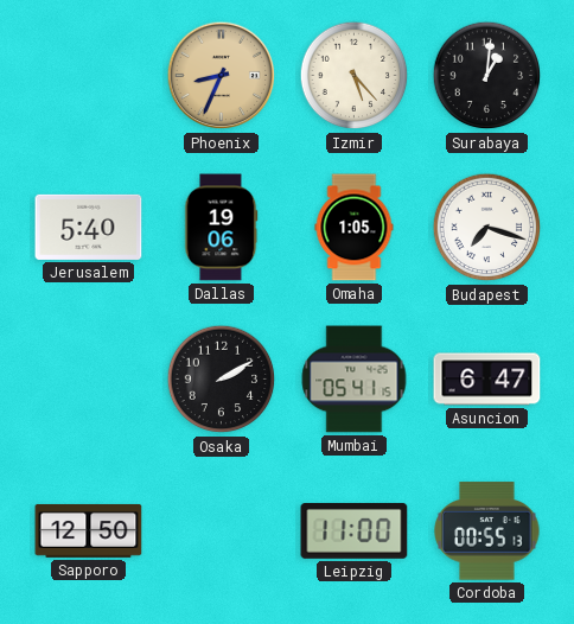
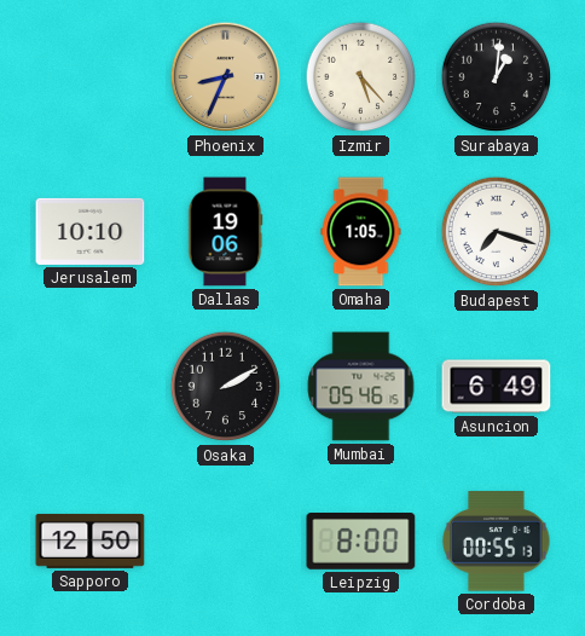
Jerusalem: 5:40 -> 10:10
Mumbai: 05:41 -> 05:46
Asuncion: 6:47 -> 6:49
Leipzig: 11:00 -> 8:00
